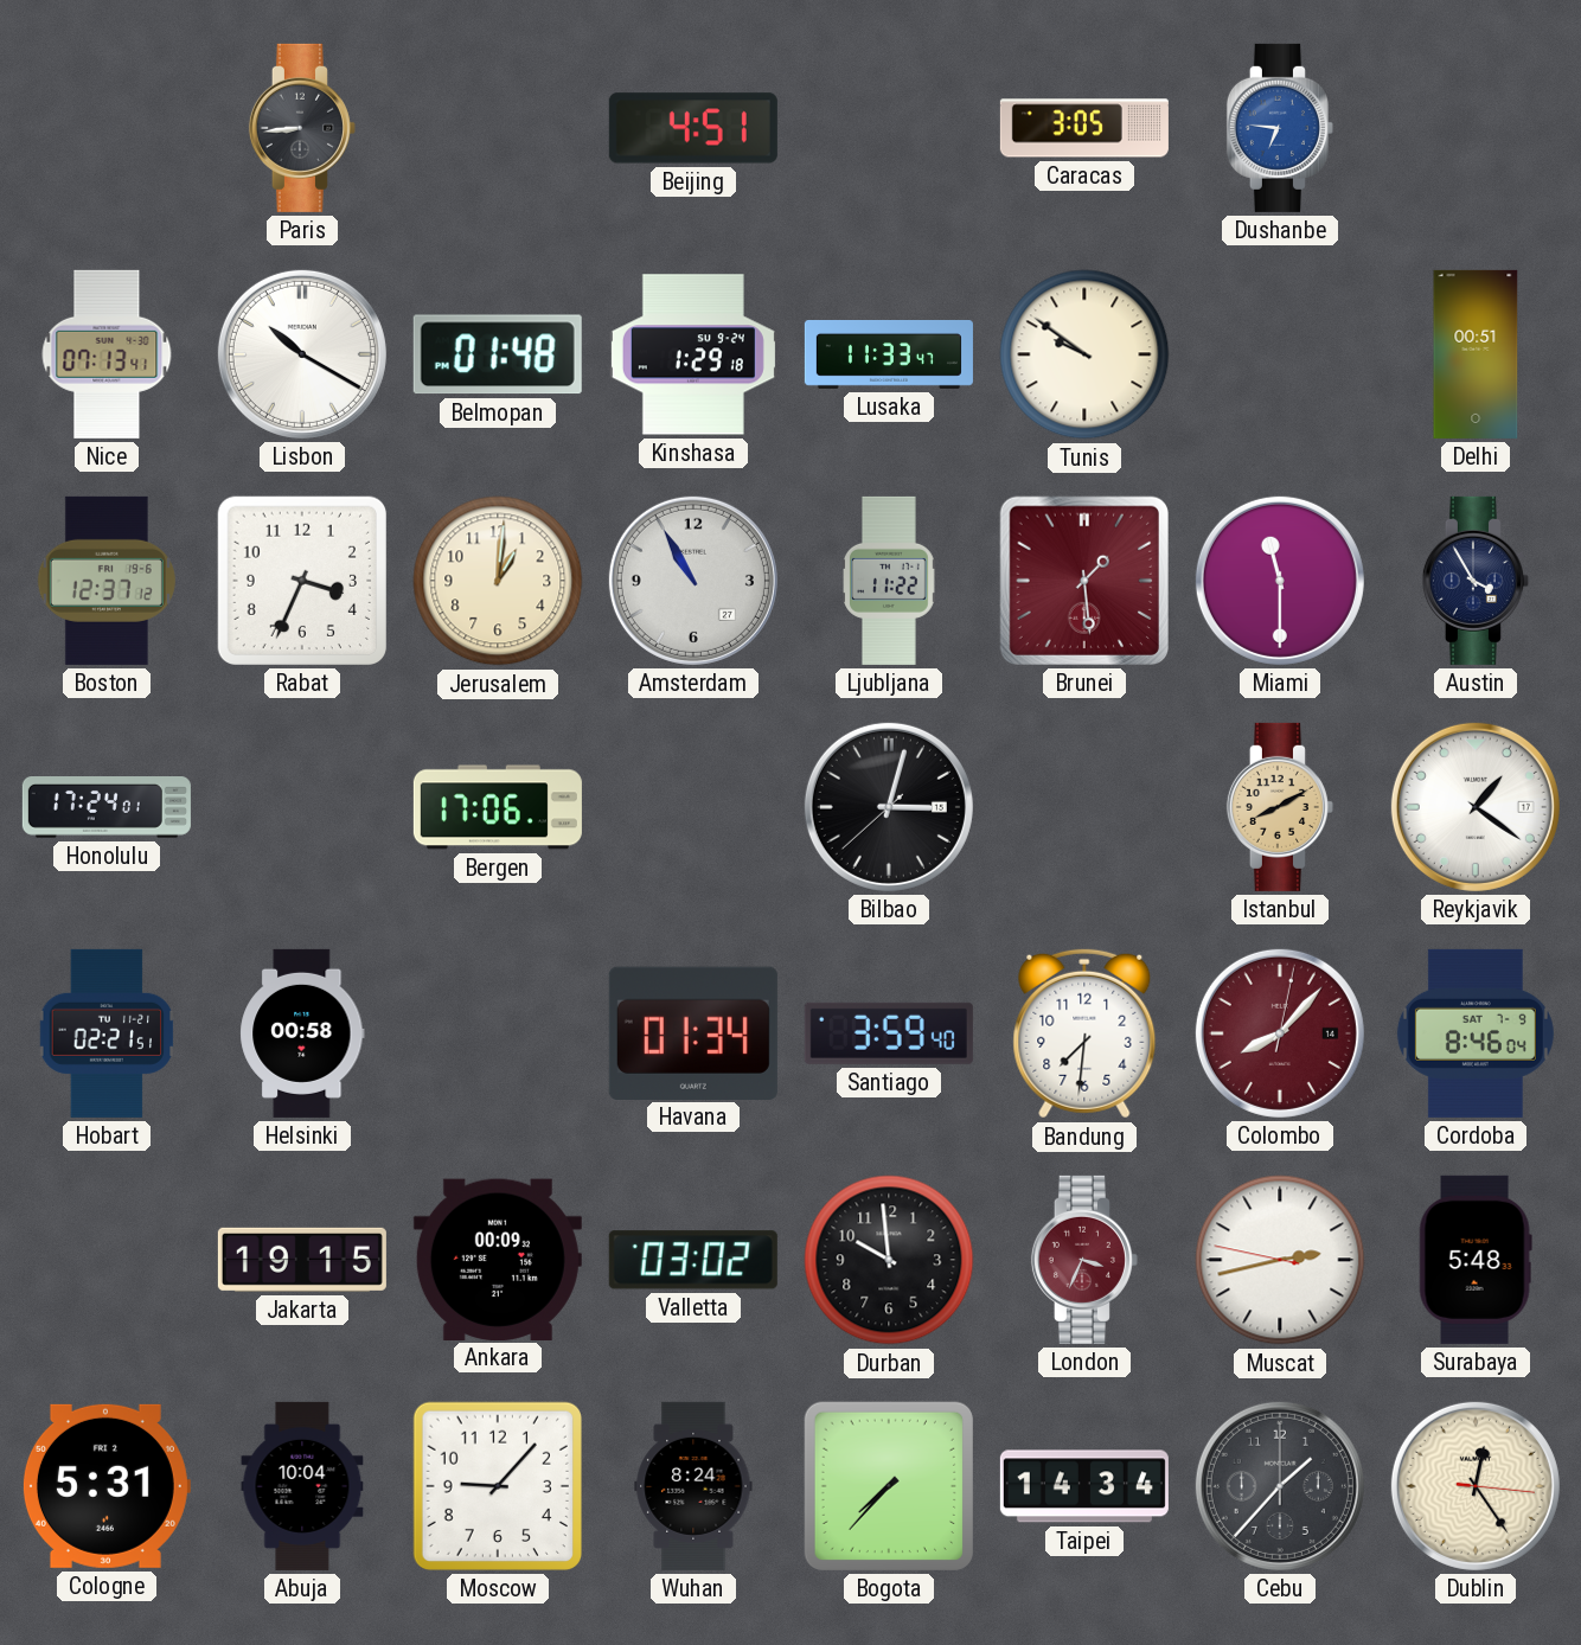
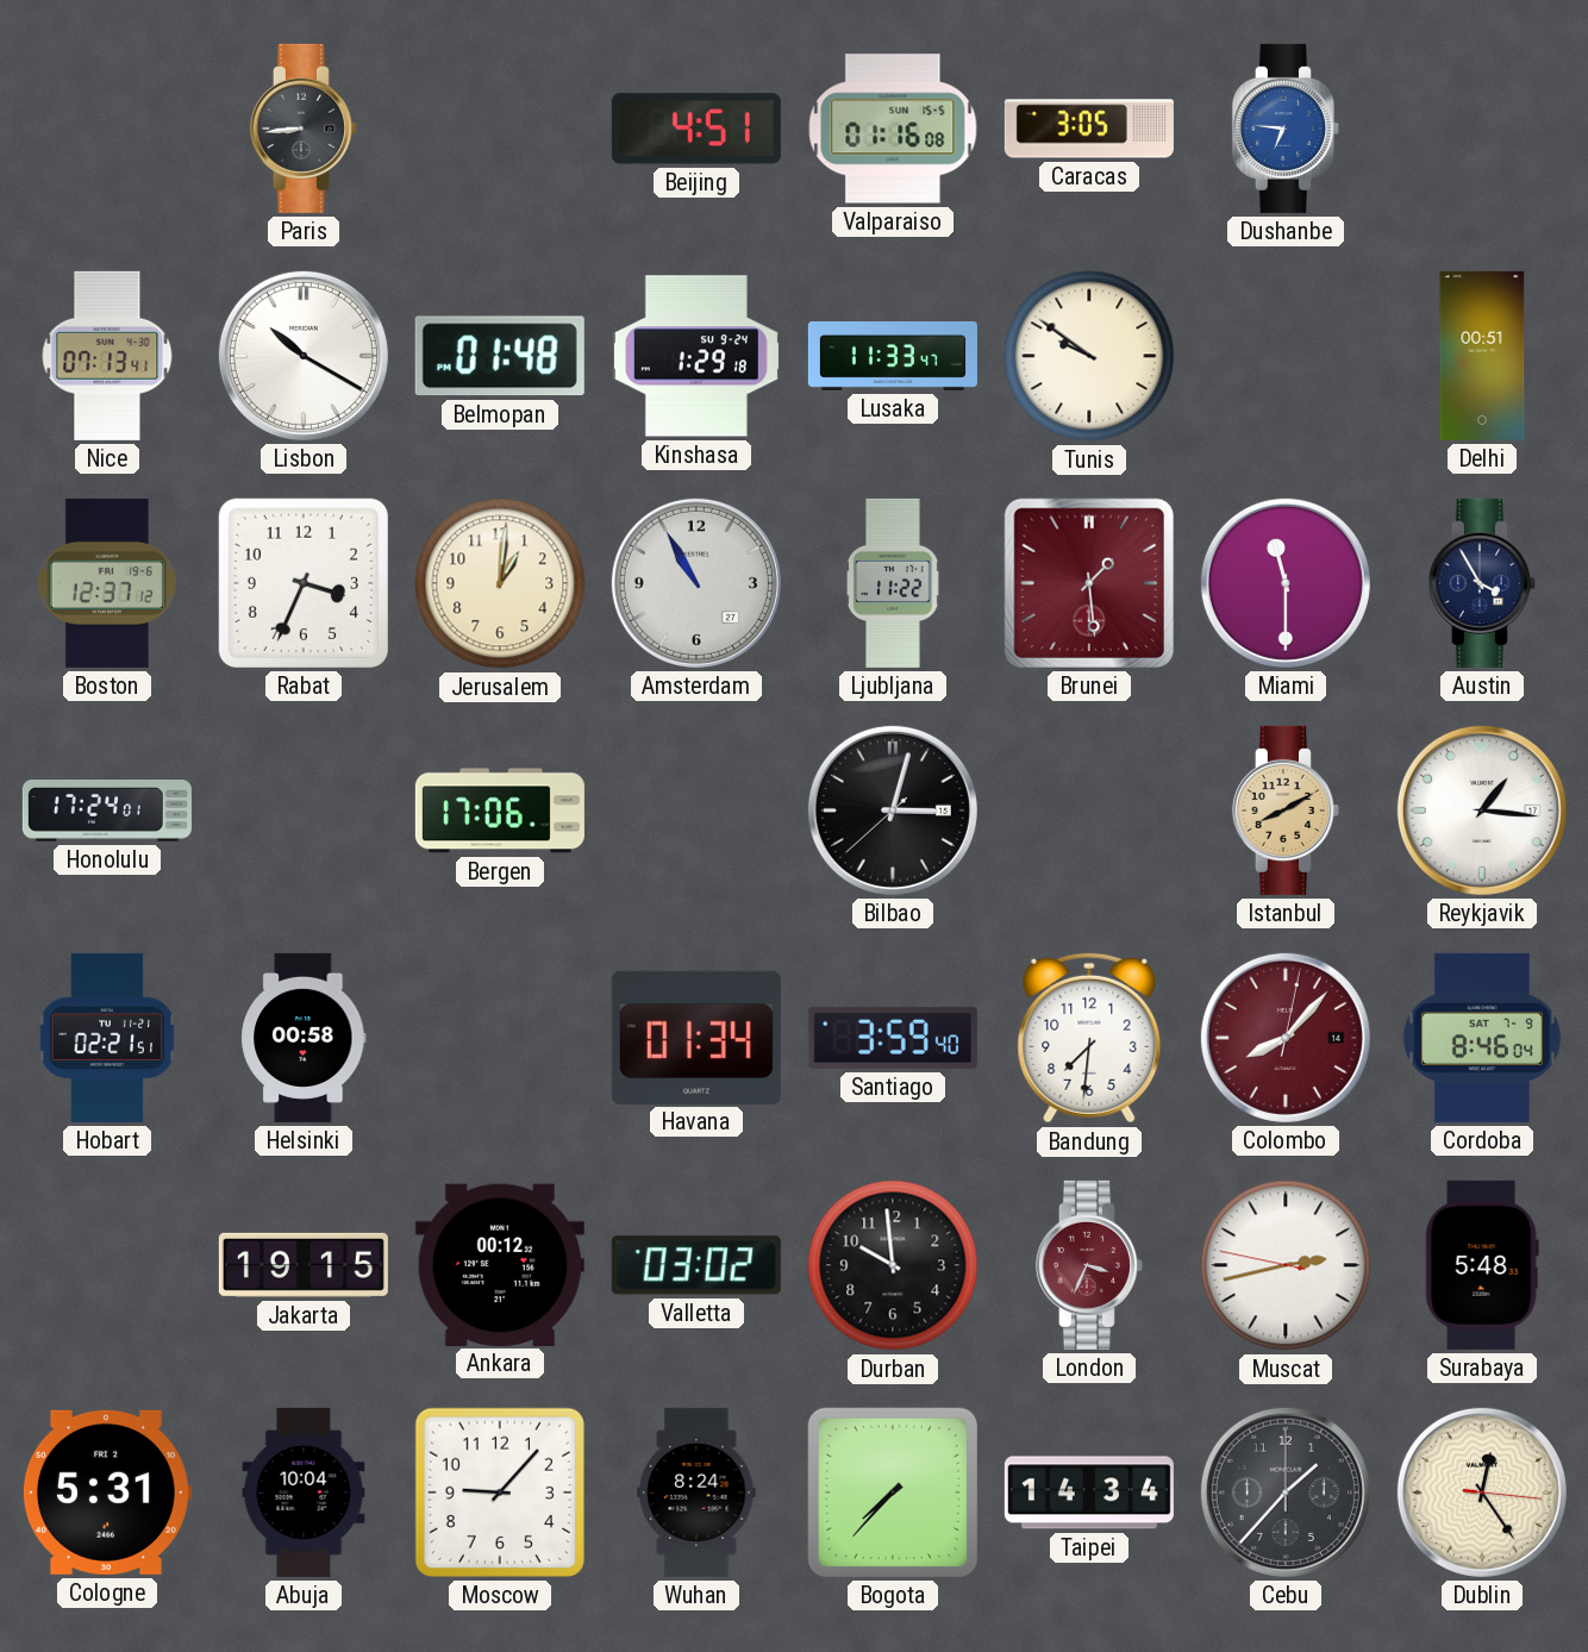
Valparaiso: none -> 01:16
Reykjavik: 1:21 -> 1:16
Ankara: 00:09 -> 00:12
